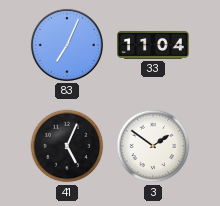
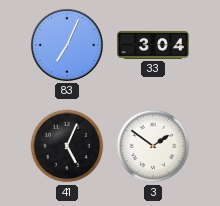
33: 11:04 -> 3:04
